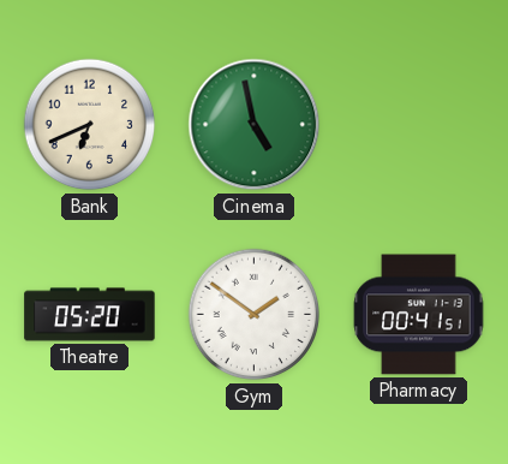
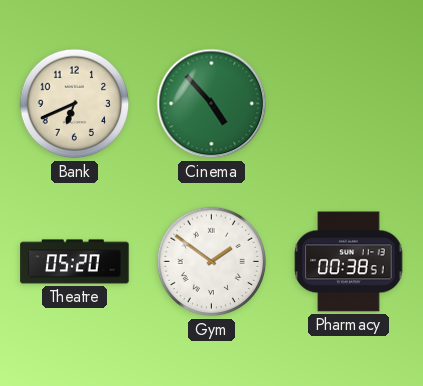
Cinema: 4:58 -> 4:53
Pharmacy: 00:41 -> 00:38
